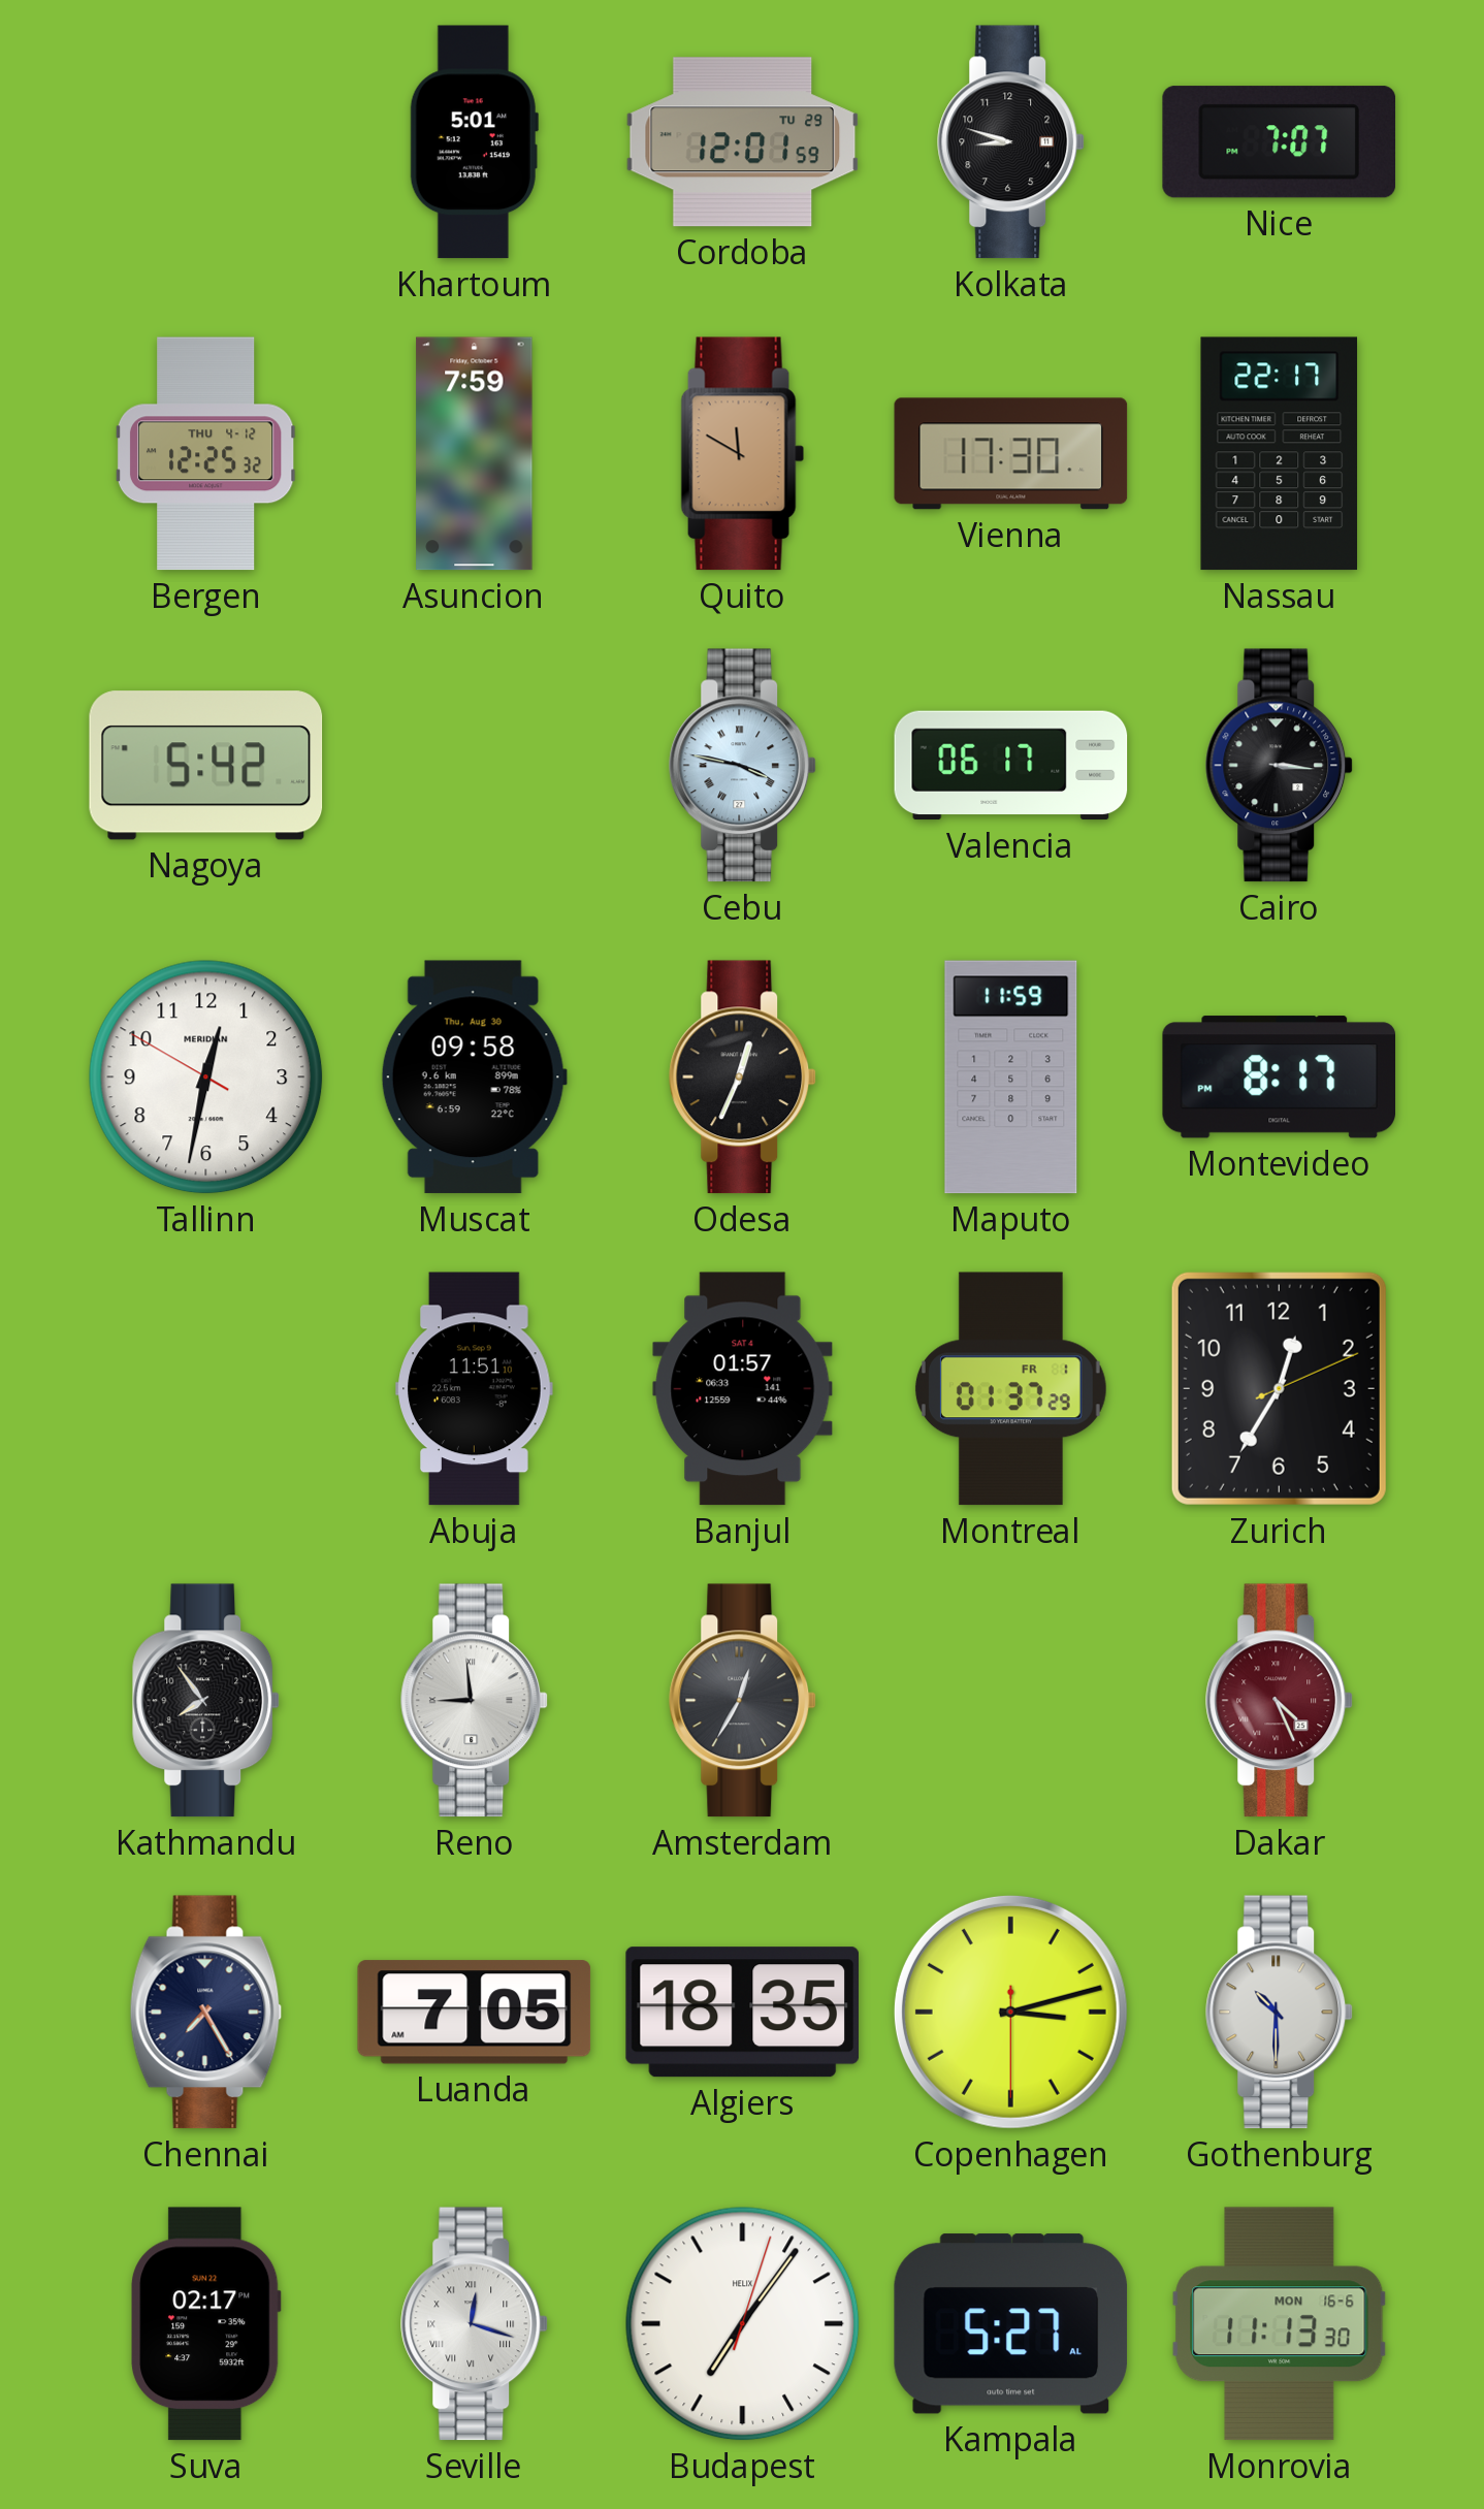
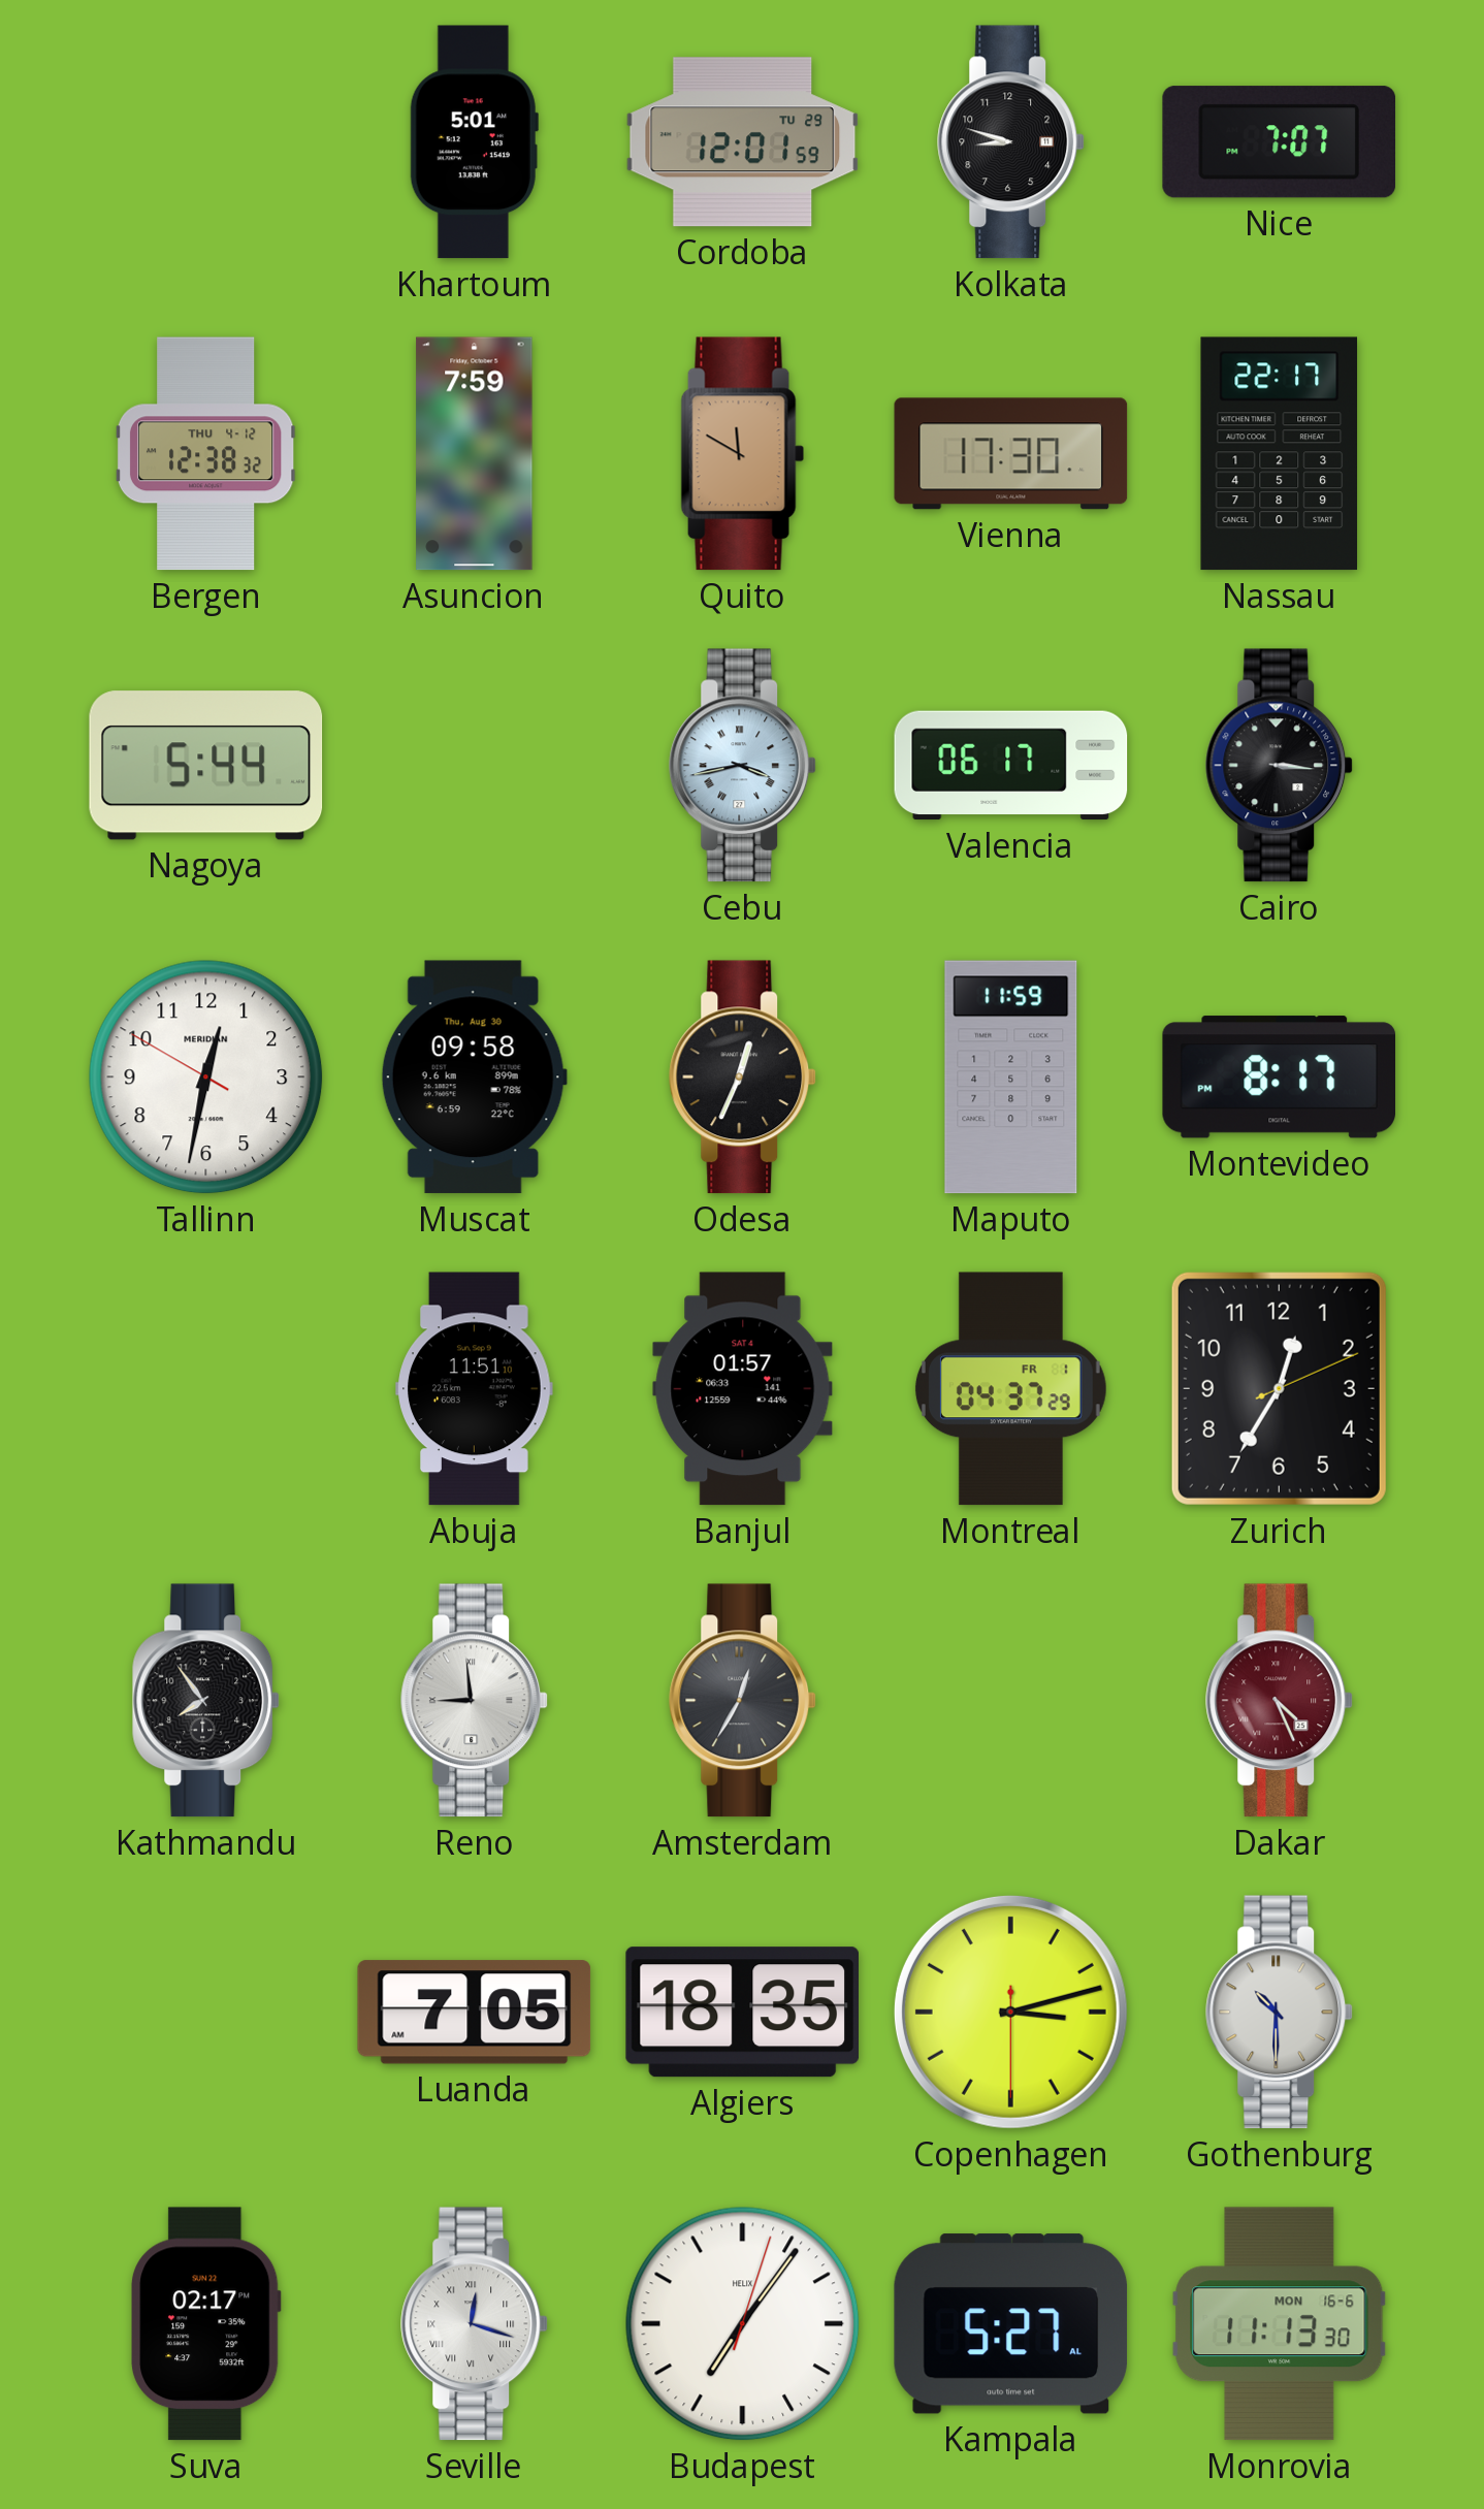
Bergen: 12:25 -> 12:38
Nagoya: 5:42 -> 5:44
Cebu: 3:47 -> 3:43
Montreal: 01:37 -> 04:37
Chennai: 7:25 -> none
